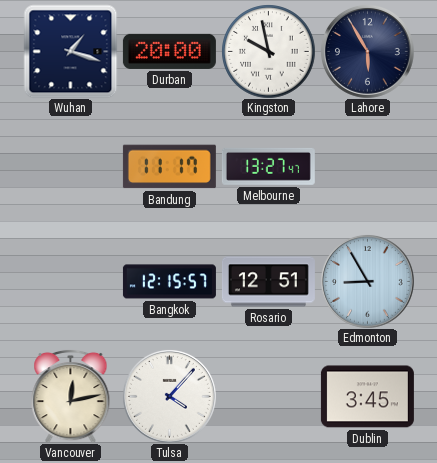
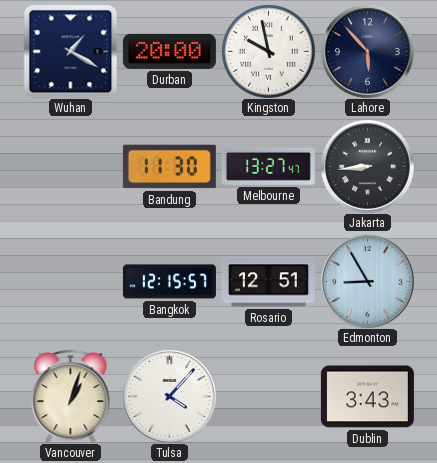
Wuhan: 1:18 -> 1:20
Lahore: 5:55 -> 5:53
Bandung: 11:17 -> 11:30
Jakarta: none -> 8:44
Vancouver: 12:13 -> 1:03
Dublin: 3:45 -> 3:43
